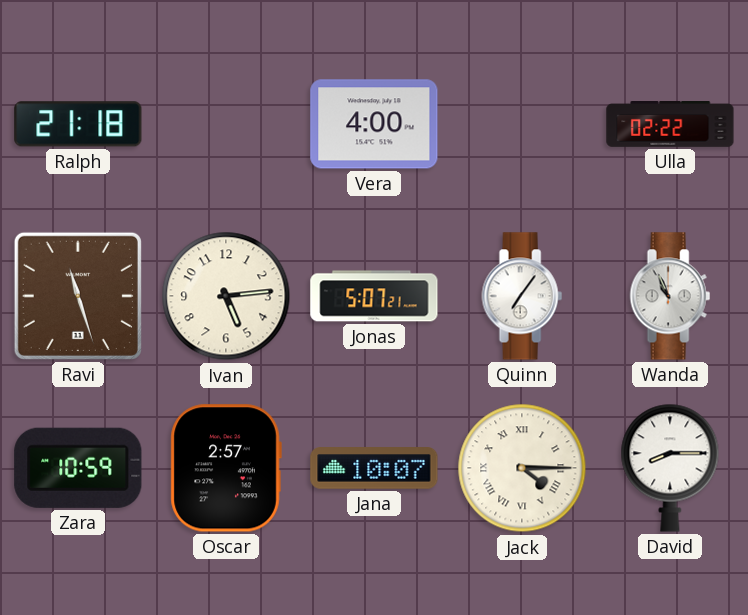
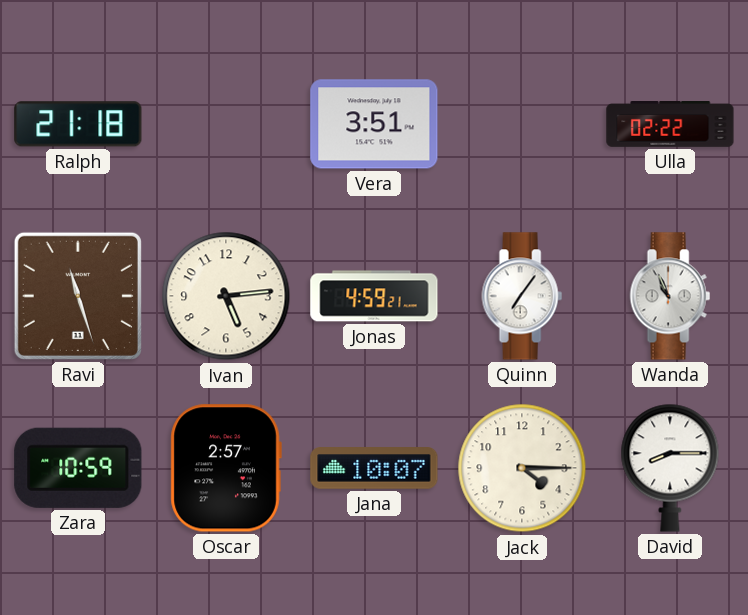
Vera: 4:00 -> 3:51
Jonas: 5:07 -> 4:59
Jack numerals: Roman -> Arabic
